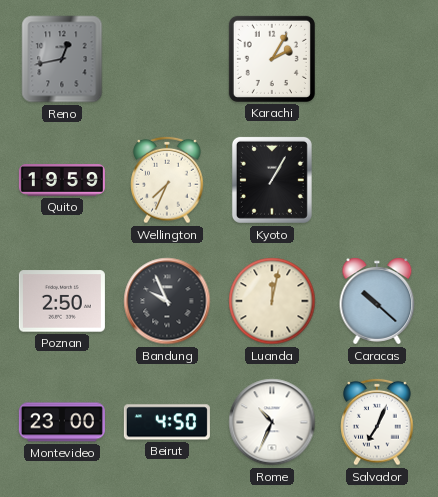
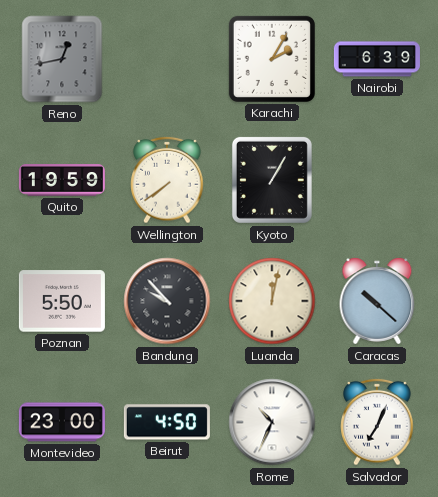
Nairobi: none -> 6:39
Wellington: 7:34 -> 7:39
Poznan: 2:50 -> 5:50
Bandung: 9:56 -> 9:53
